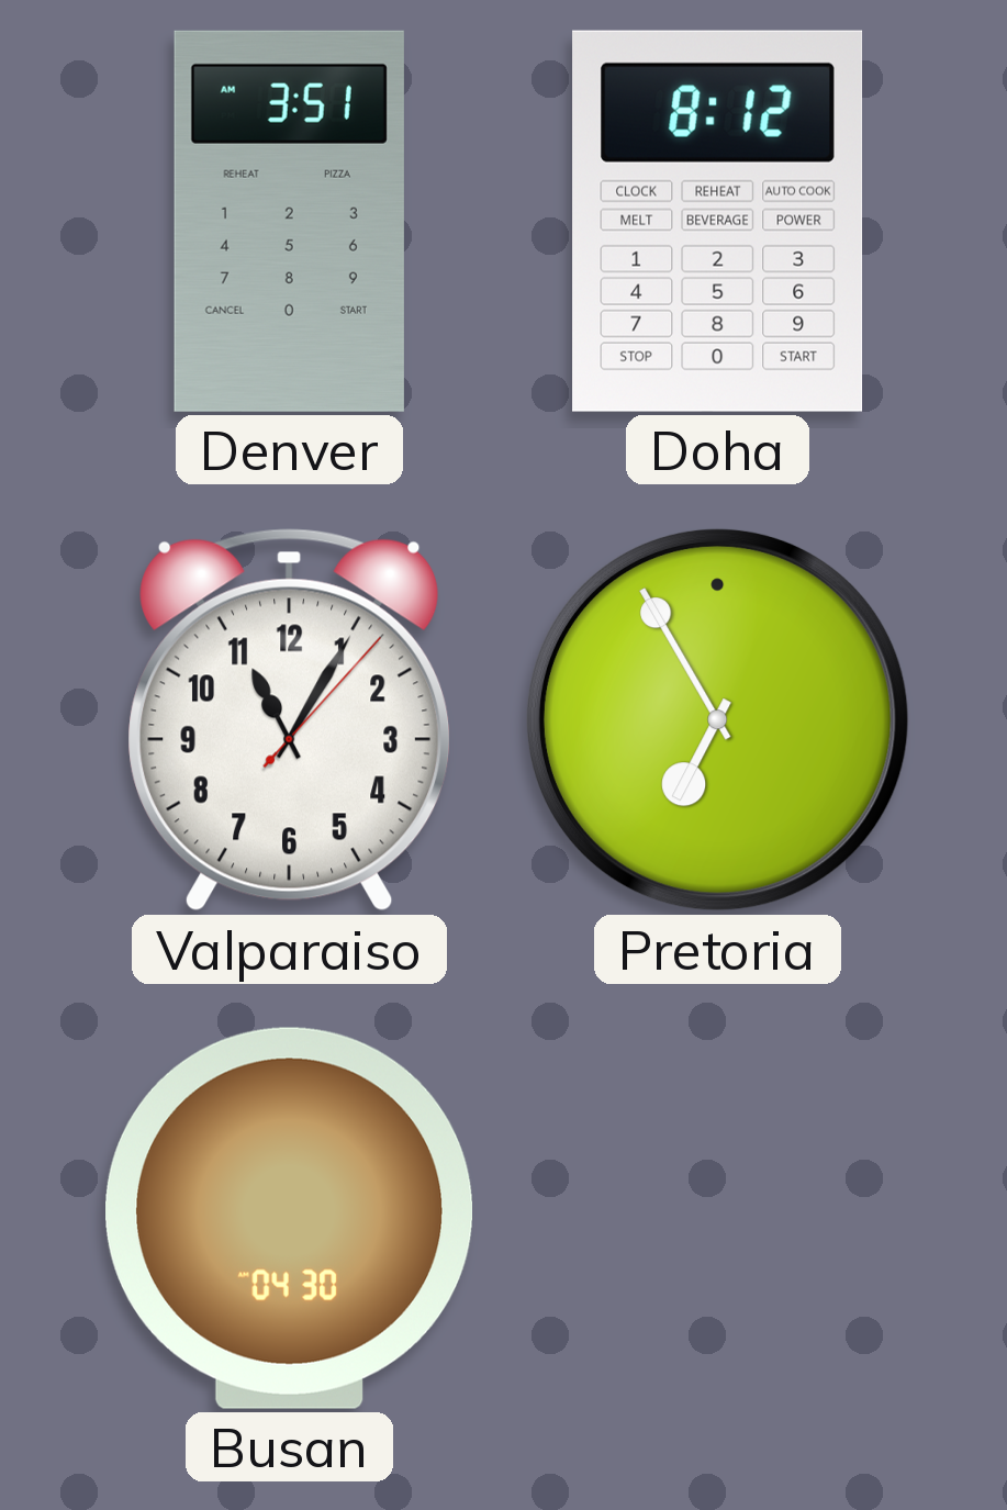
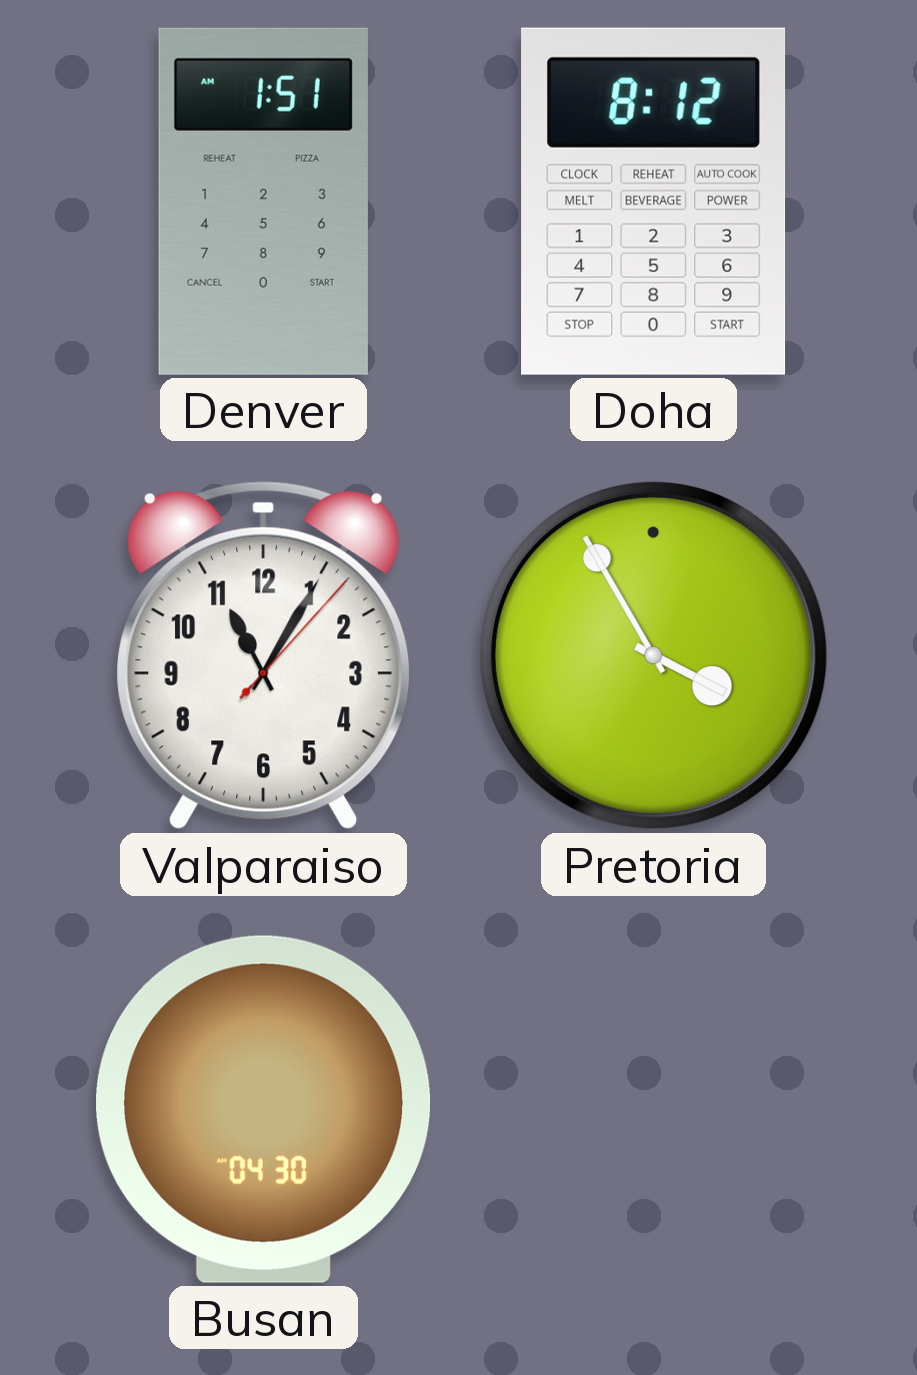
Denver: 3:51 -> 1:51
Pretoria: 6:55 -> 3:55
